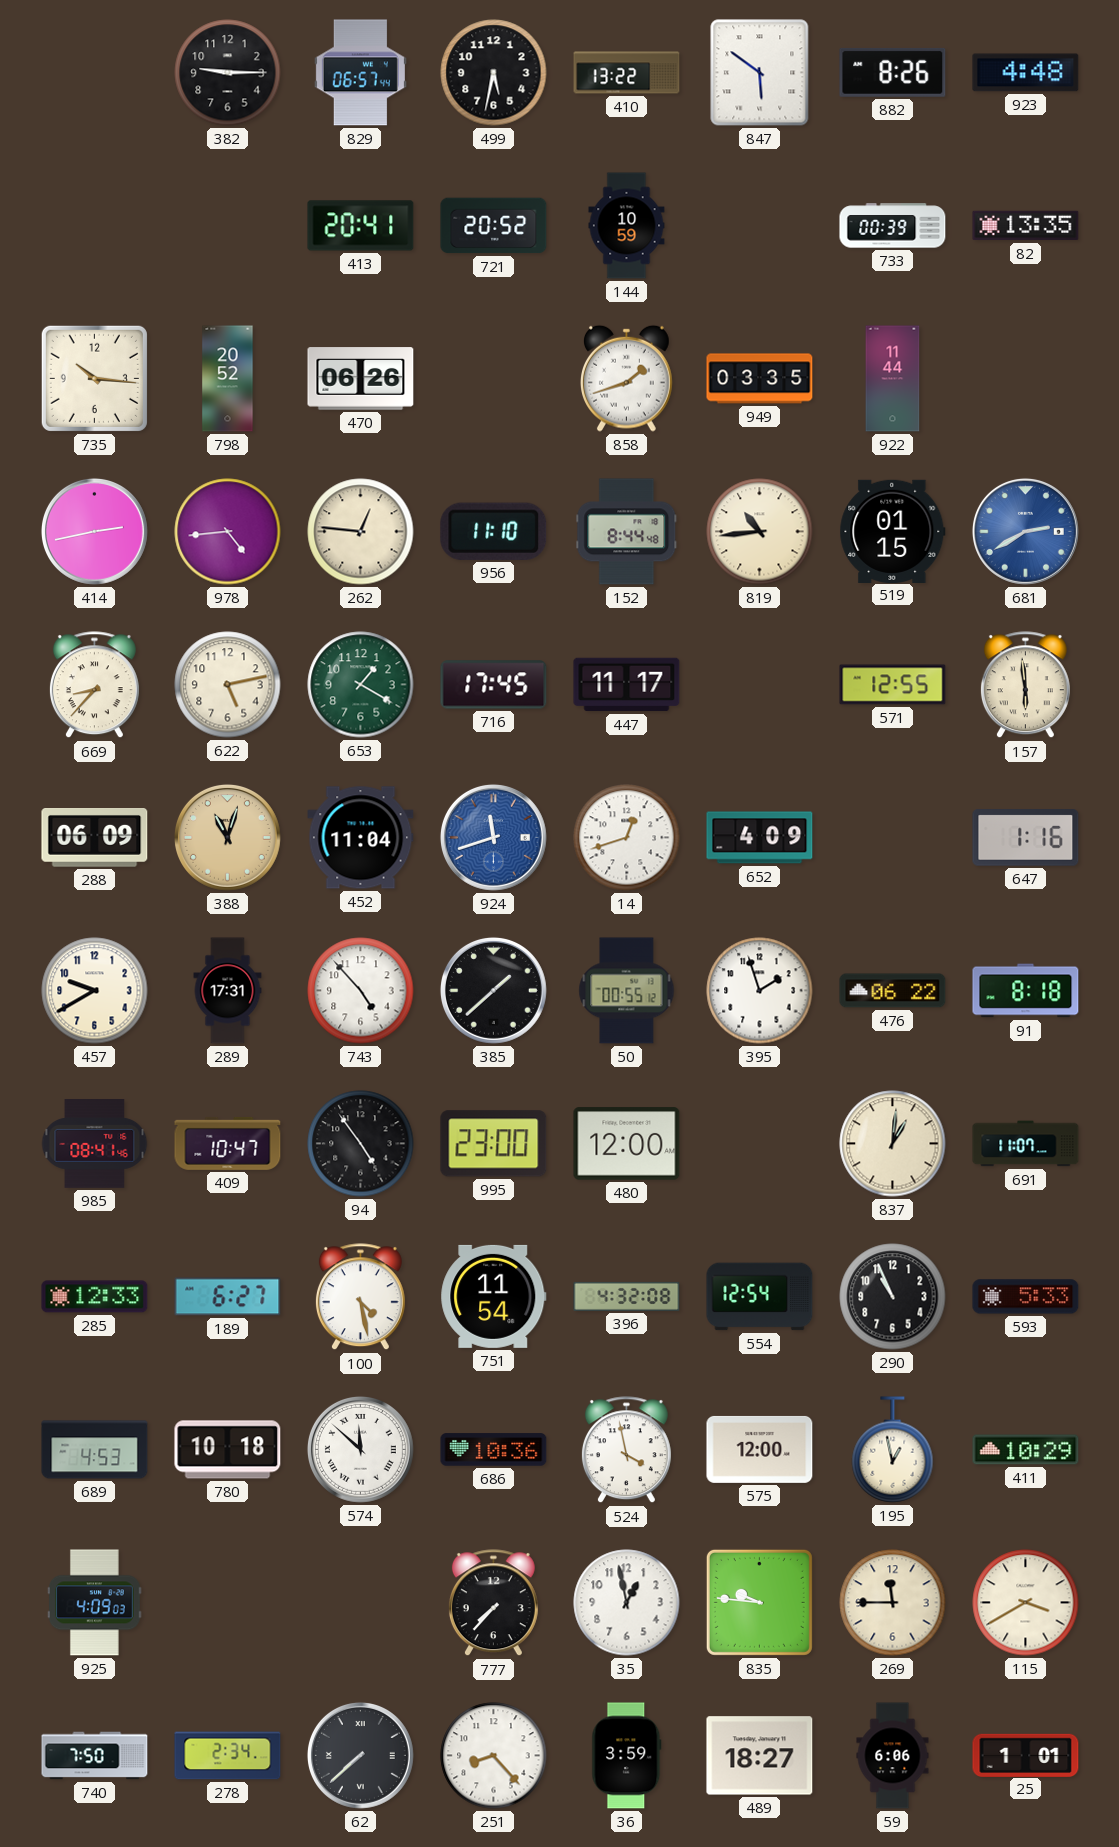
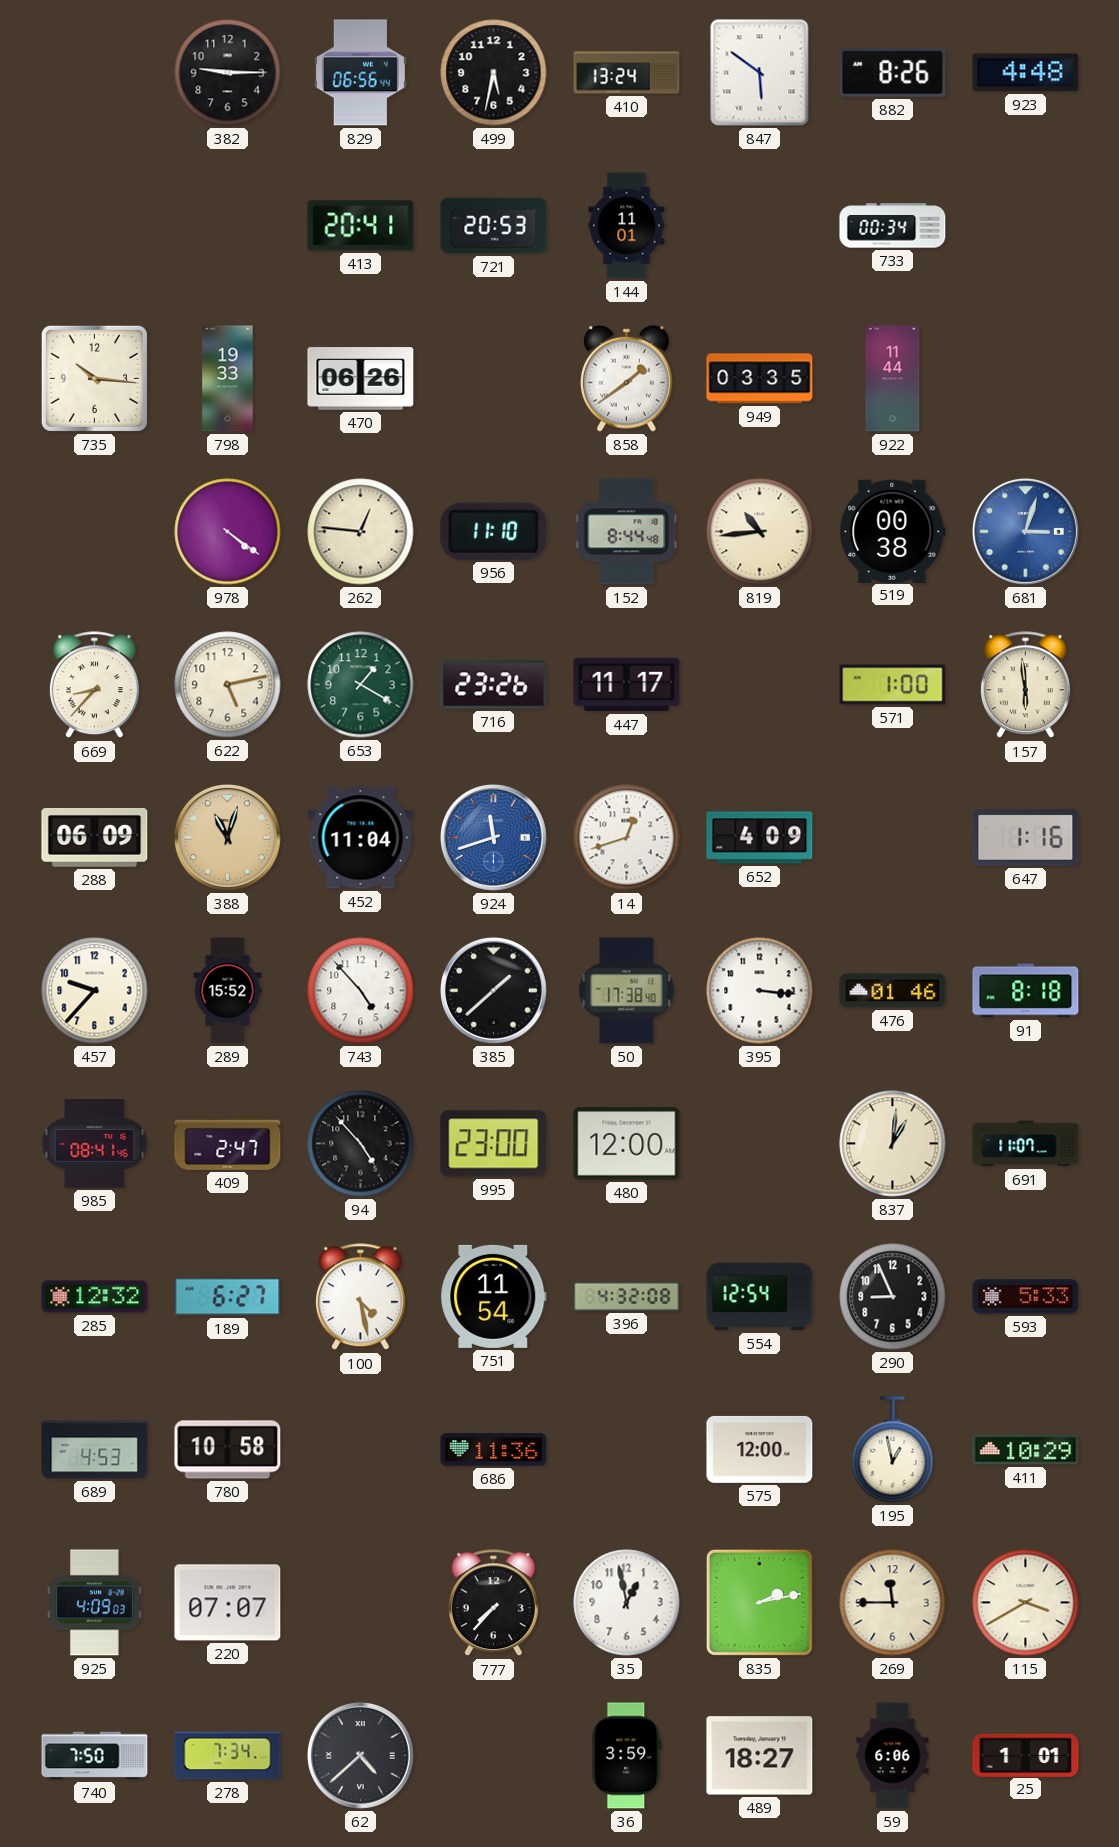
829: 06:57 -> 06:56
410: 13:22 -> 13:24
721: 20:52 -> 20:53
144: 10:59 -> 11:01
733: 00:39 -> 00:34
82: 13:35 -> none
798: 20:52 -> 19:33
858: 1:42 -> 1:39
414: 2:43 -> none
978: 4:44 -> 4:21
519: 01:15 -> 00:38
681: 2:40 -> 3:03
716: 17:45 -> 23:26
571: 12:55 -> 1:00
457: 9:40 -> 9:37
289: 17:31 -> 15:52
50: 00:55 -> 17:38
395: 1:57 -> 3:16
476: 06:22 -> 01:46
409: 10:47 -> 2:47
94: 4:54 -> 4:53
285: 12:33 -> 12:32
290: 10:56 -> 8:56
780: 10:18 -> 10:58
574: 11:52 -> none
686: 10:36 -> 11:36
524: 3:58 -> none
220: none -> 07:07
835: 9:46 -> 2:13
278: 2:34 -> 7:34
62: 7:38 -> 4:38
251: 8:23 -> none
